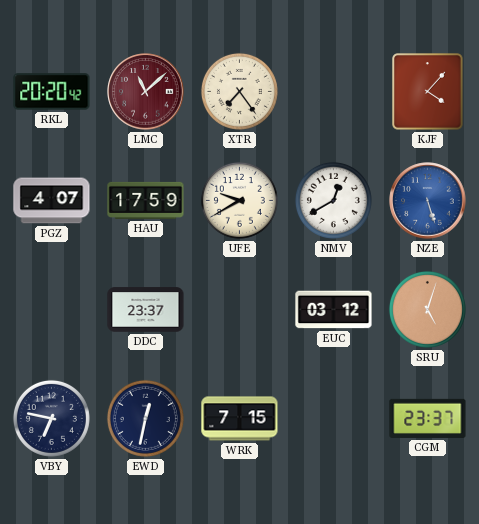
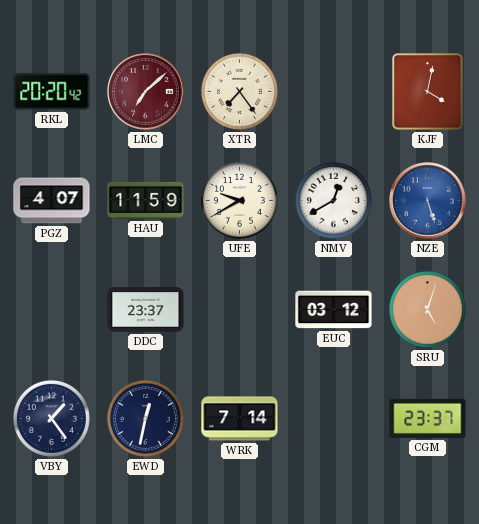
LMC: 11:08 -> 7:08
KJF: 4:07 -> 4:02
HAU: 17:59 -> 11:59
VBY: 6:47 -> 1:24
WRK: 7:15 -> 7:14
